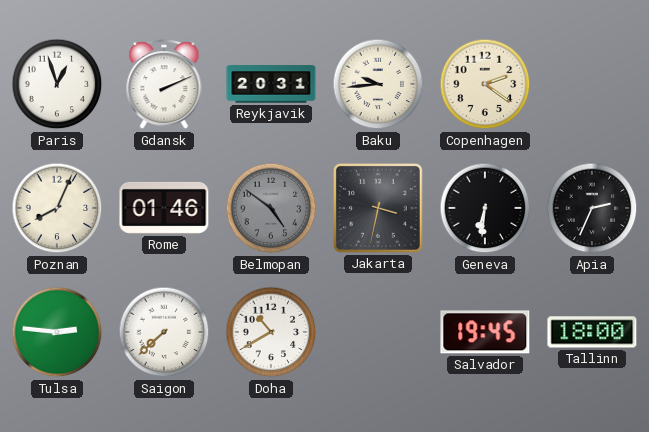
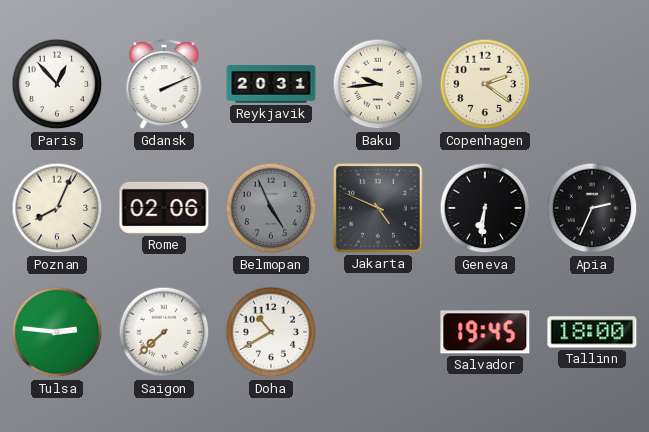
Paris: 12:57 -> 12:53
Rome: 01:46 -> 02:06
Belmopan: 4:51 -> 4:56
Jakarta: 3:32 -> 4:49
